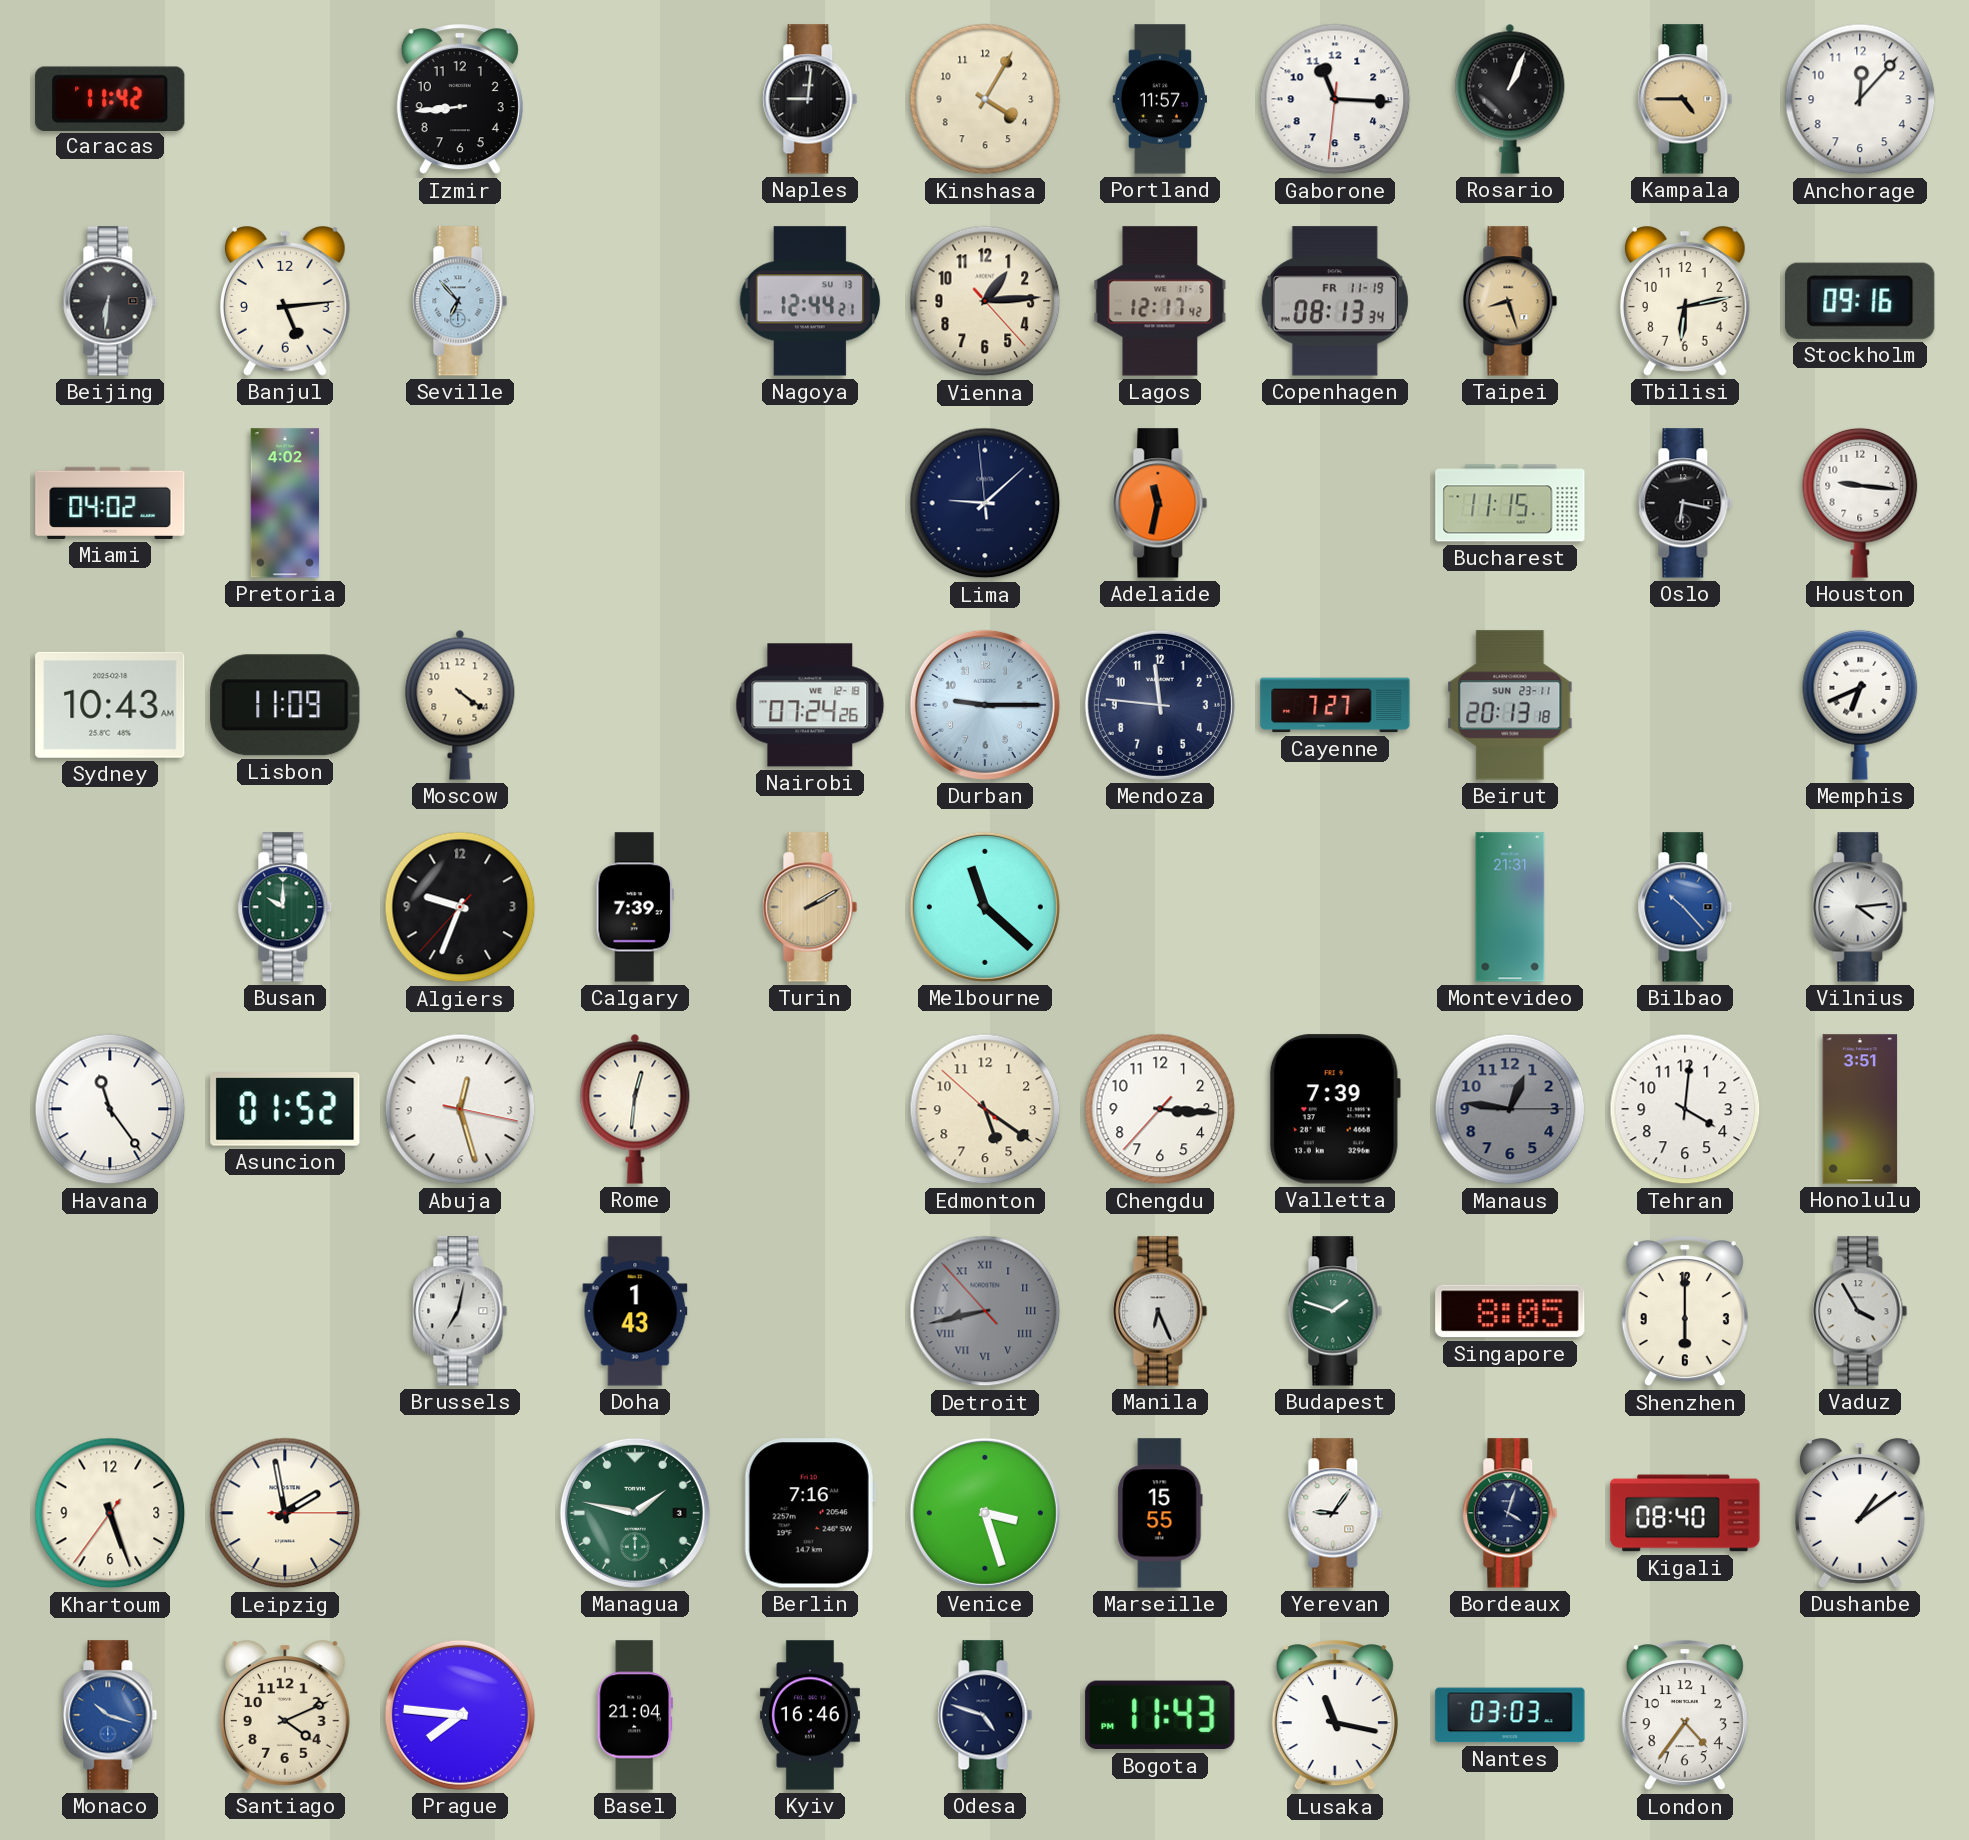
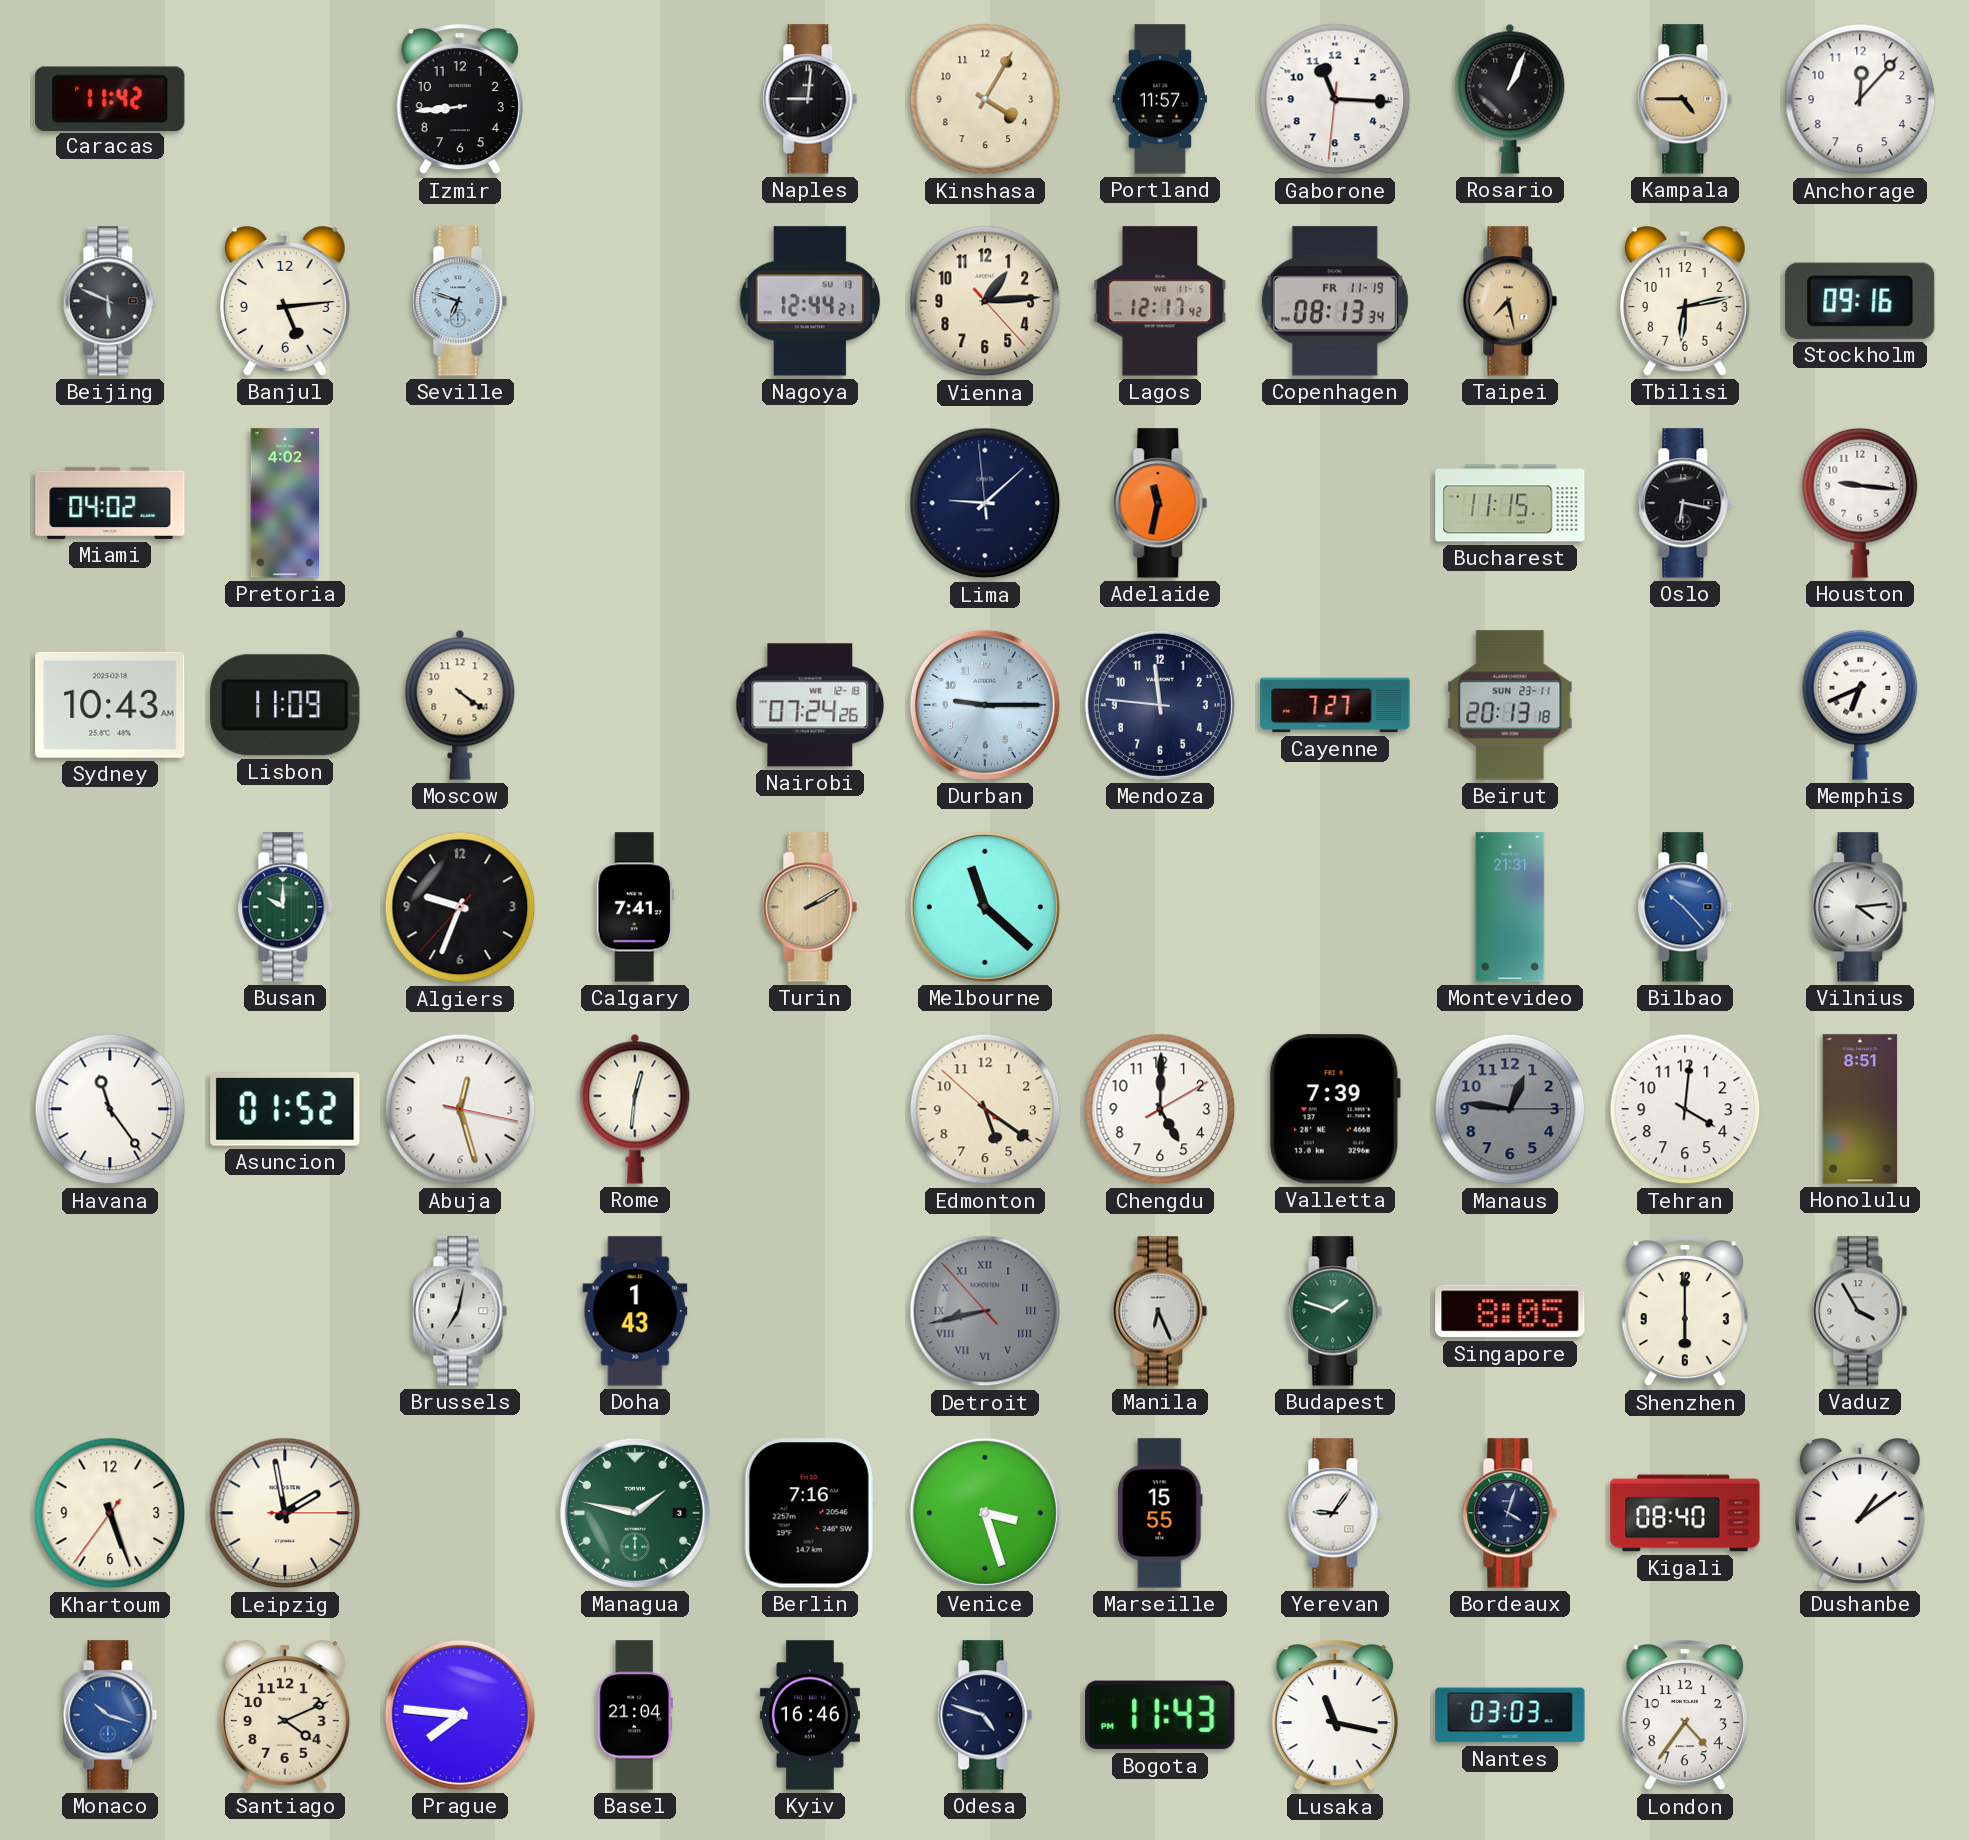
Beijing: 6:31 -> 5:49
Seville: 6:53 -> 6:48
Taipei: 8:27 -> 7:28
Calgary: 7:39 -> 7:41
Chengdu: 3:15 -> 5:00
Honolulu: 3:51 -> 8:51
